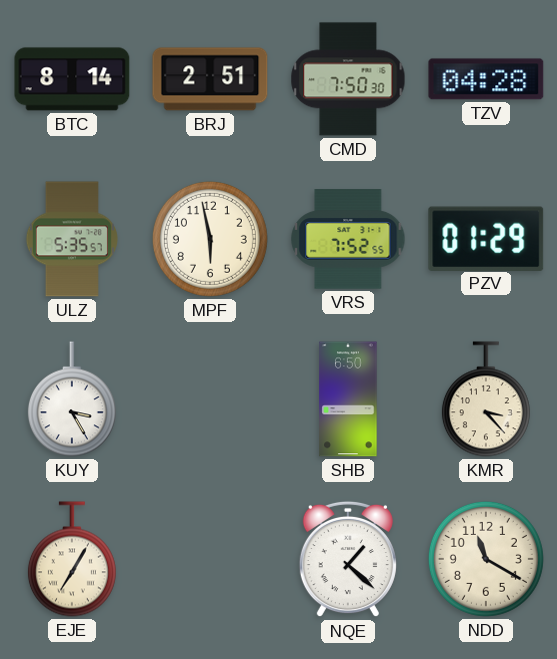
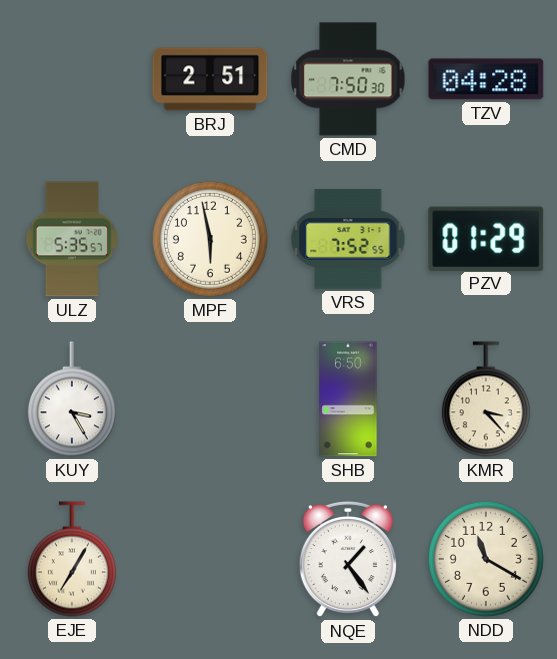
BTC: 8:14 -> none
NQE: 1:22 -> 1:24
